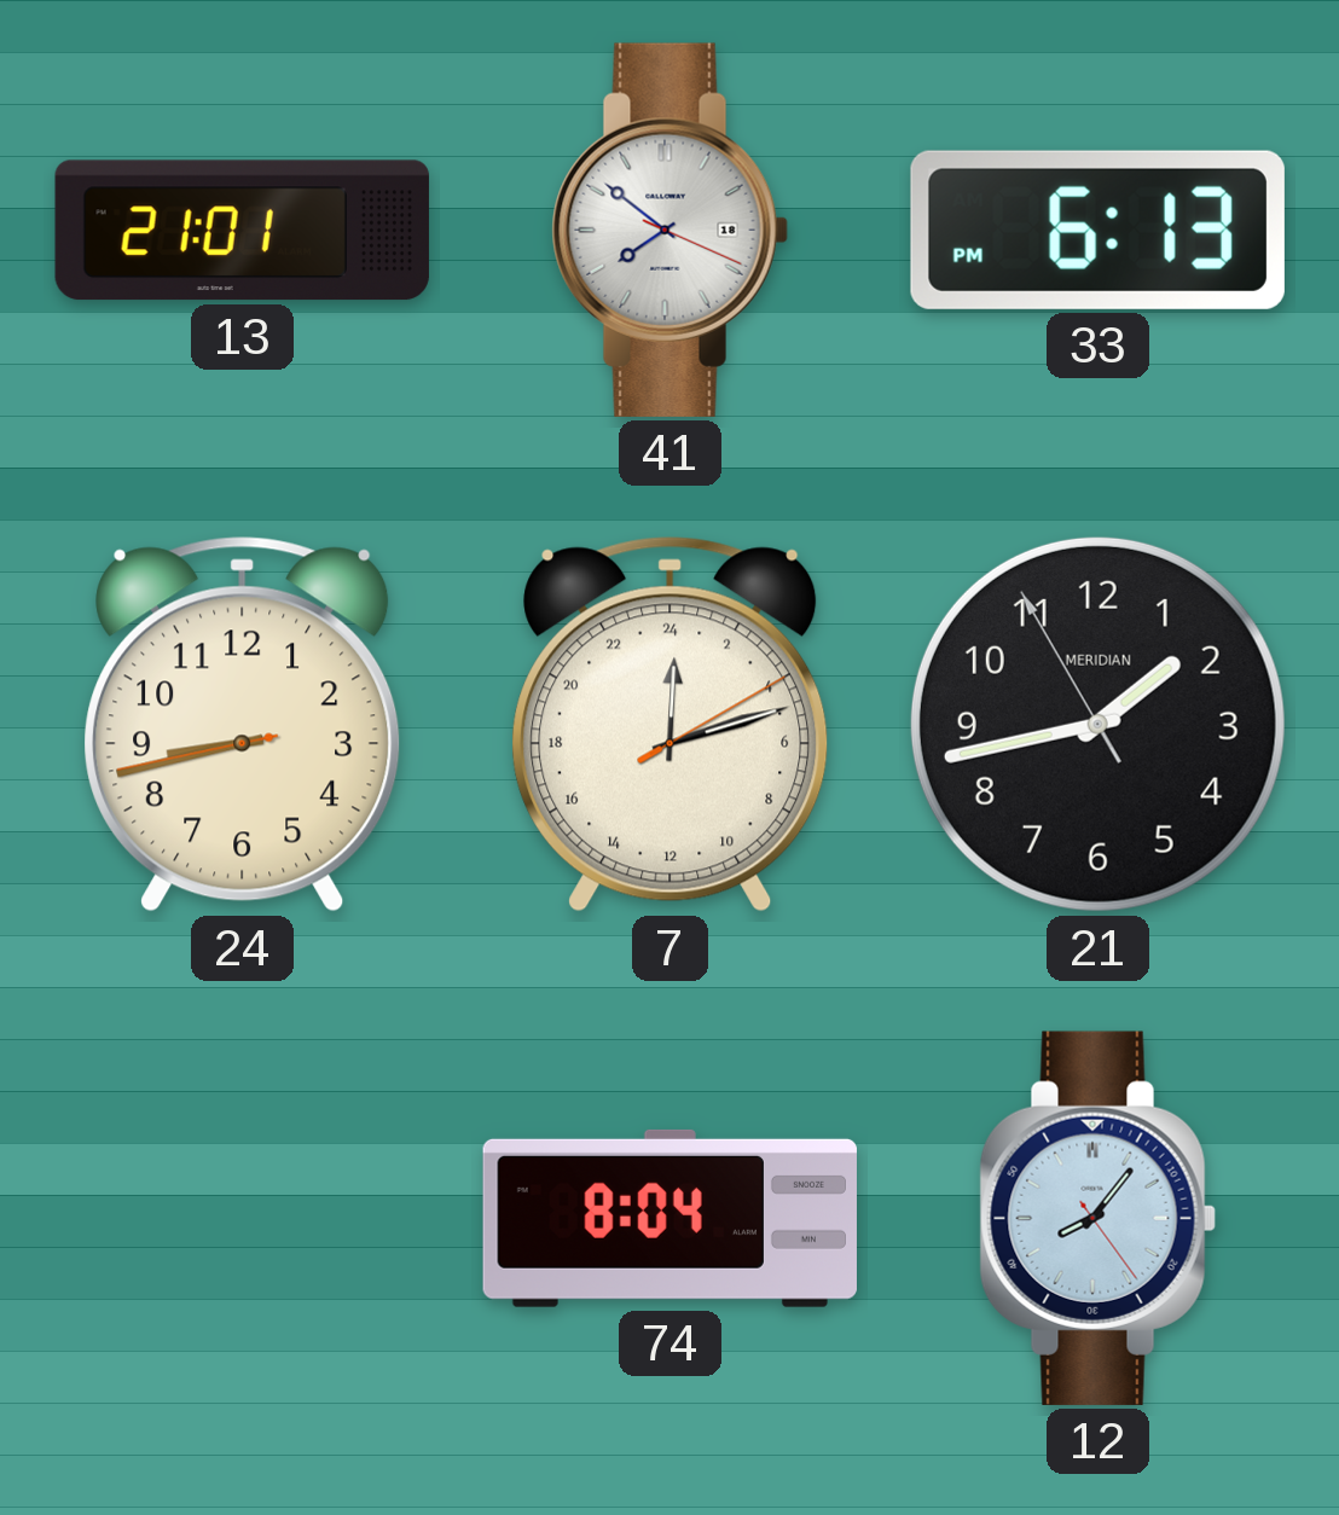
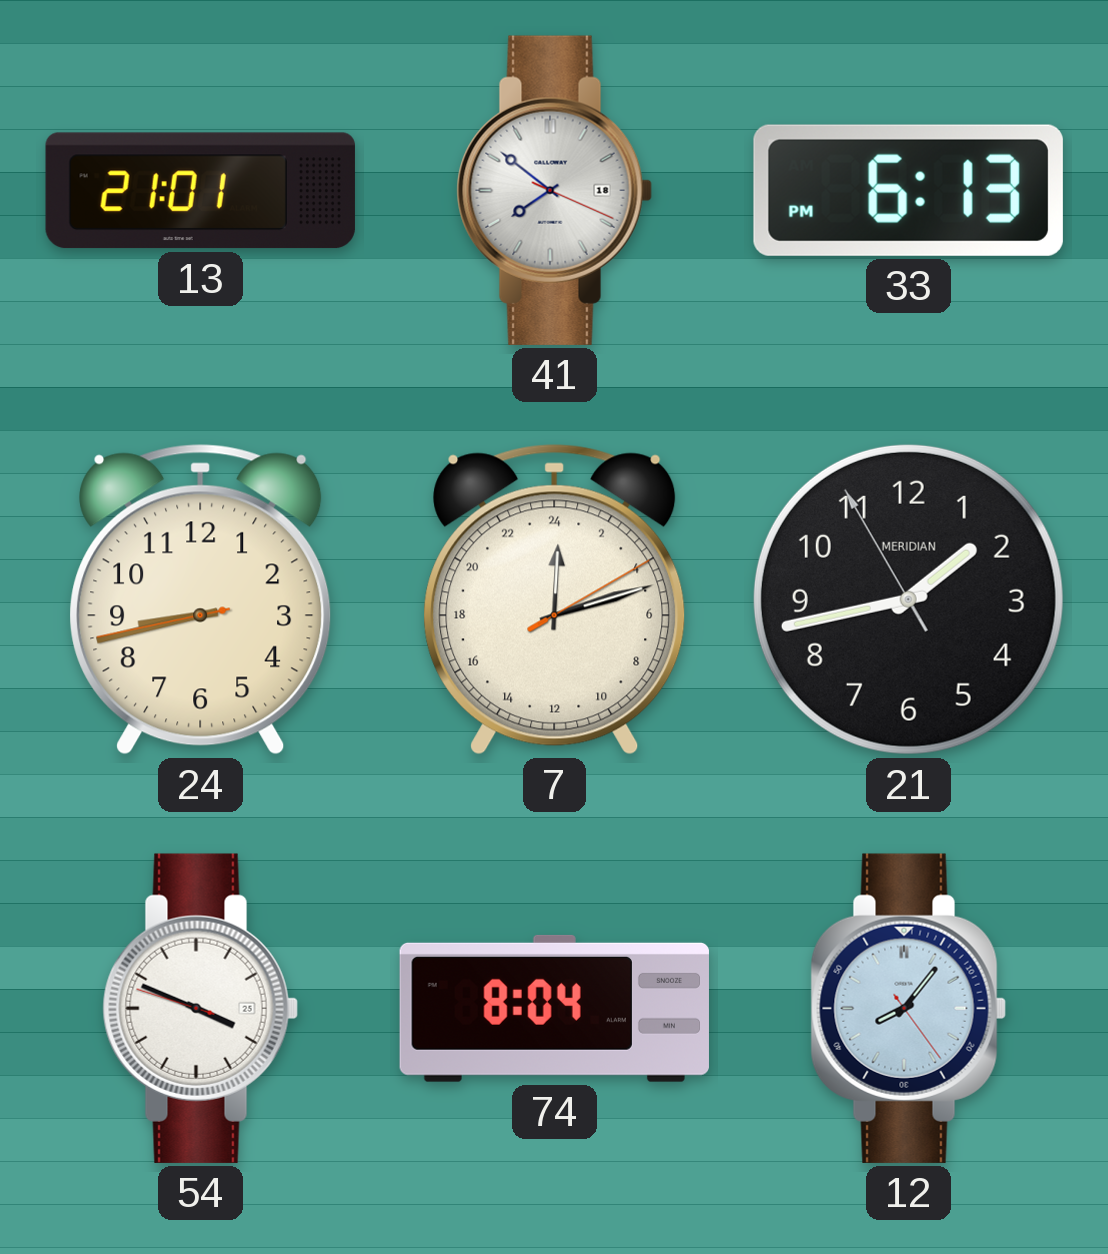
54: none -> 3:48
